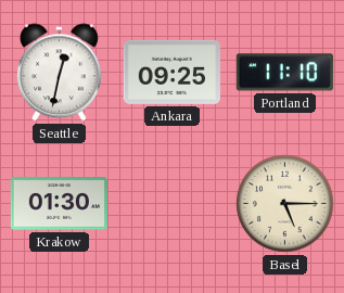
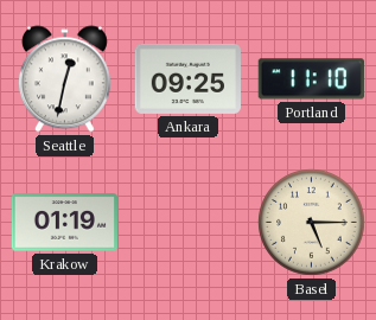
Krakow: 01:30 -> 01:19
